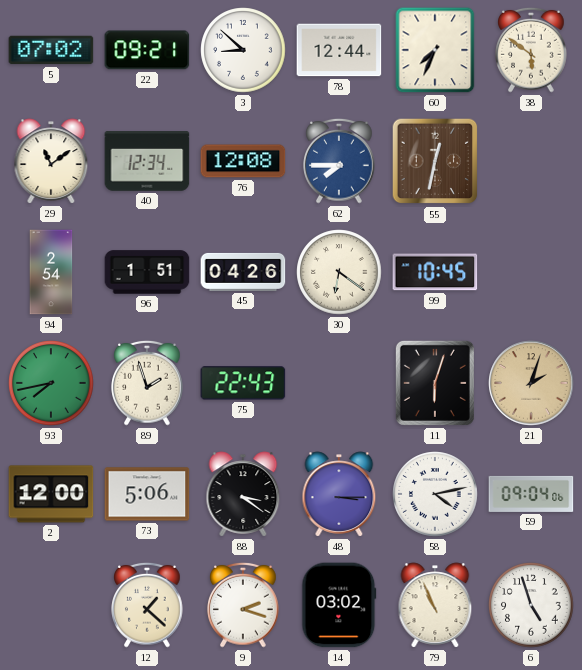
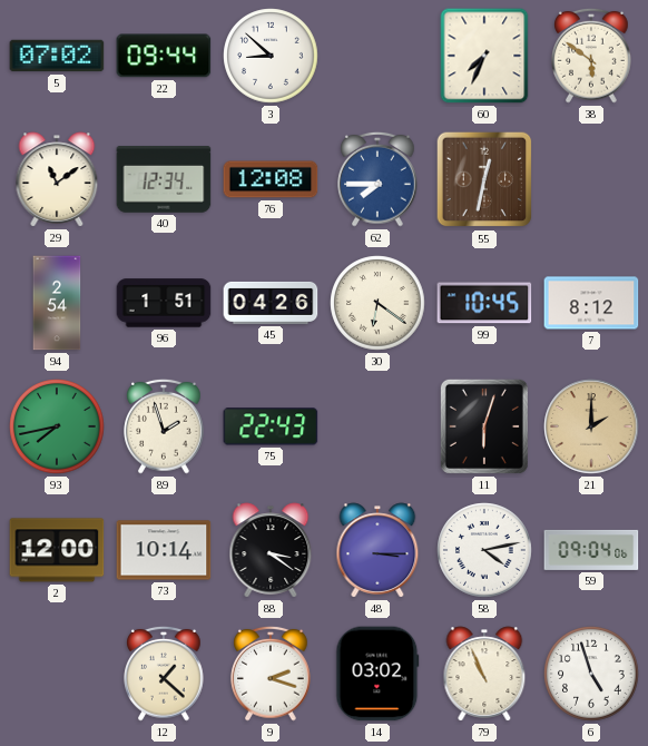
22: 09:21 -> 09:44
78: 12:44 -> none
7: none -> 8:12
21: 2:03 -> 2:00
73: 5:06 -> 10:14
